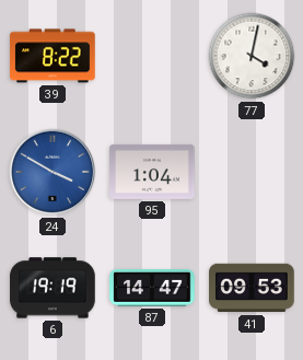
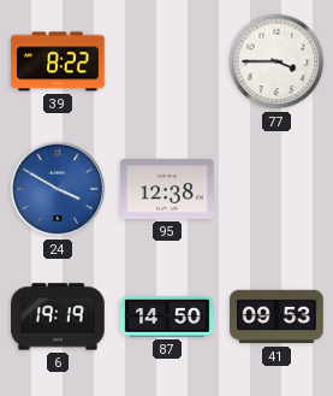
77: 4:02 -> 3:45
95: 1:04 -> 12:38
87: 14:47 -> 14:50
